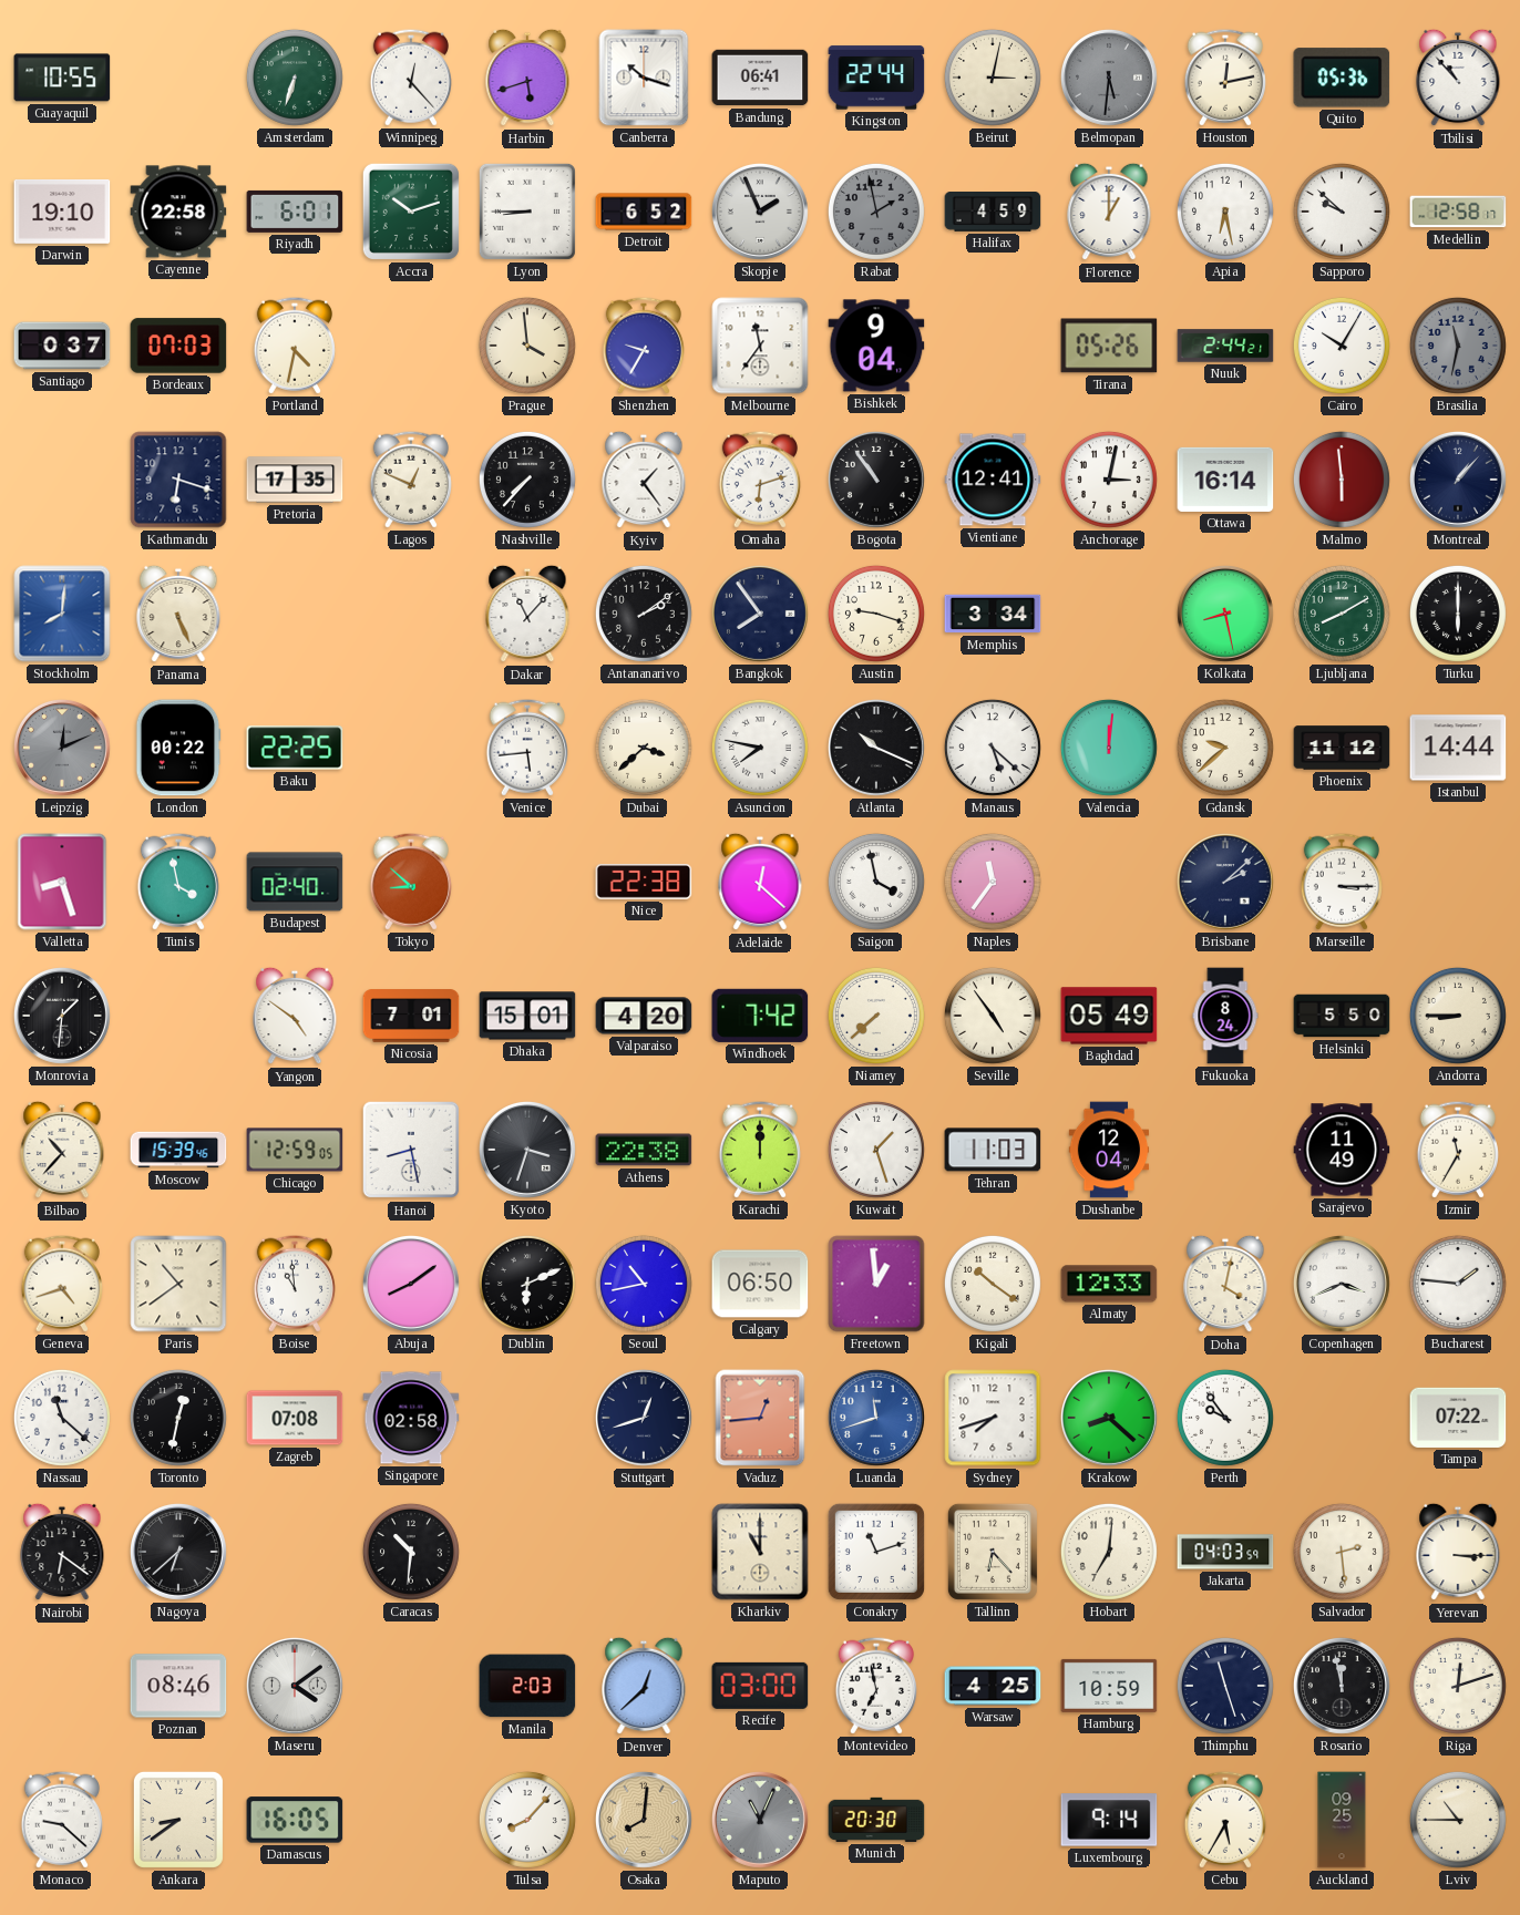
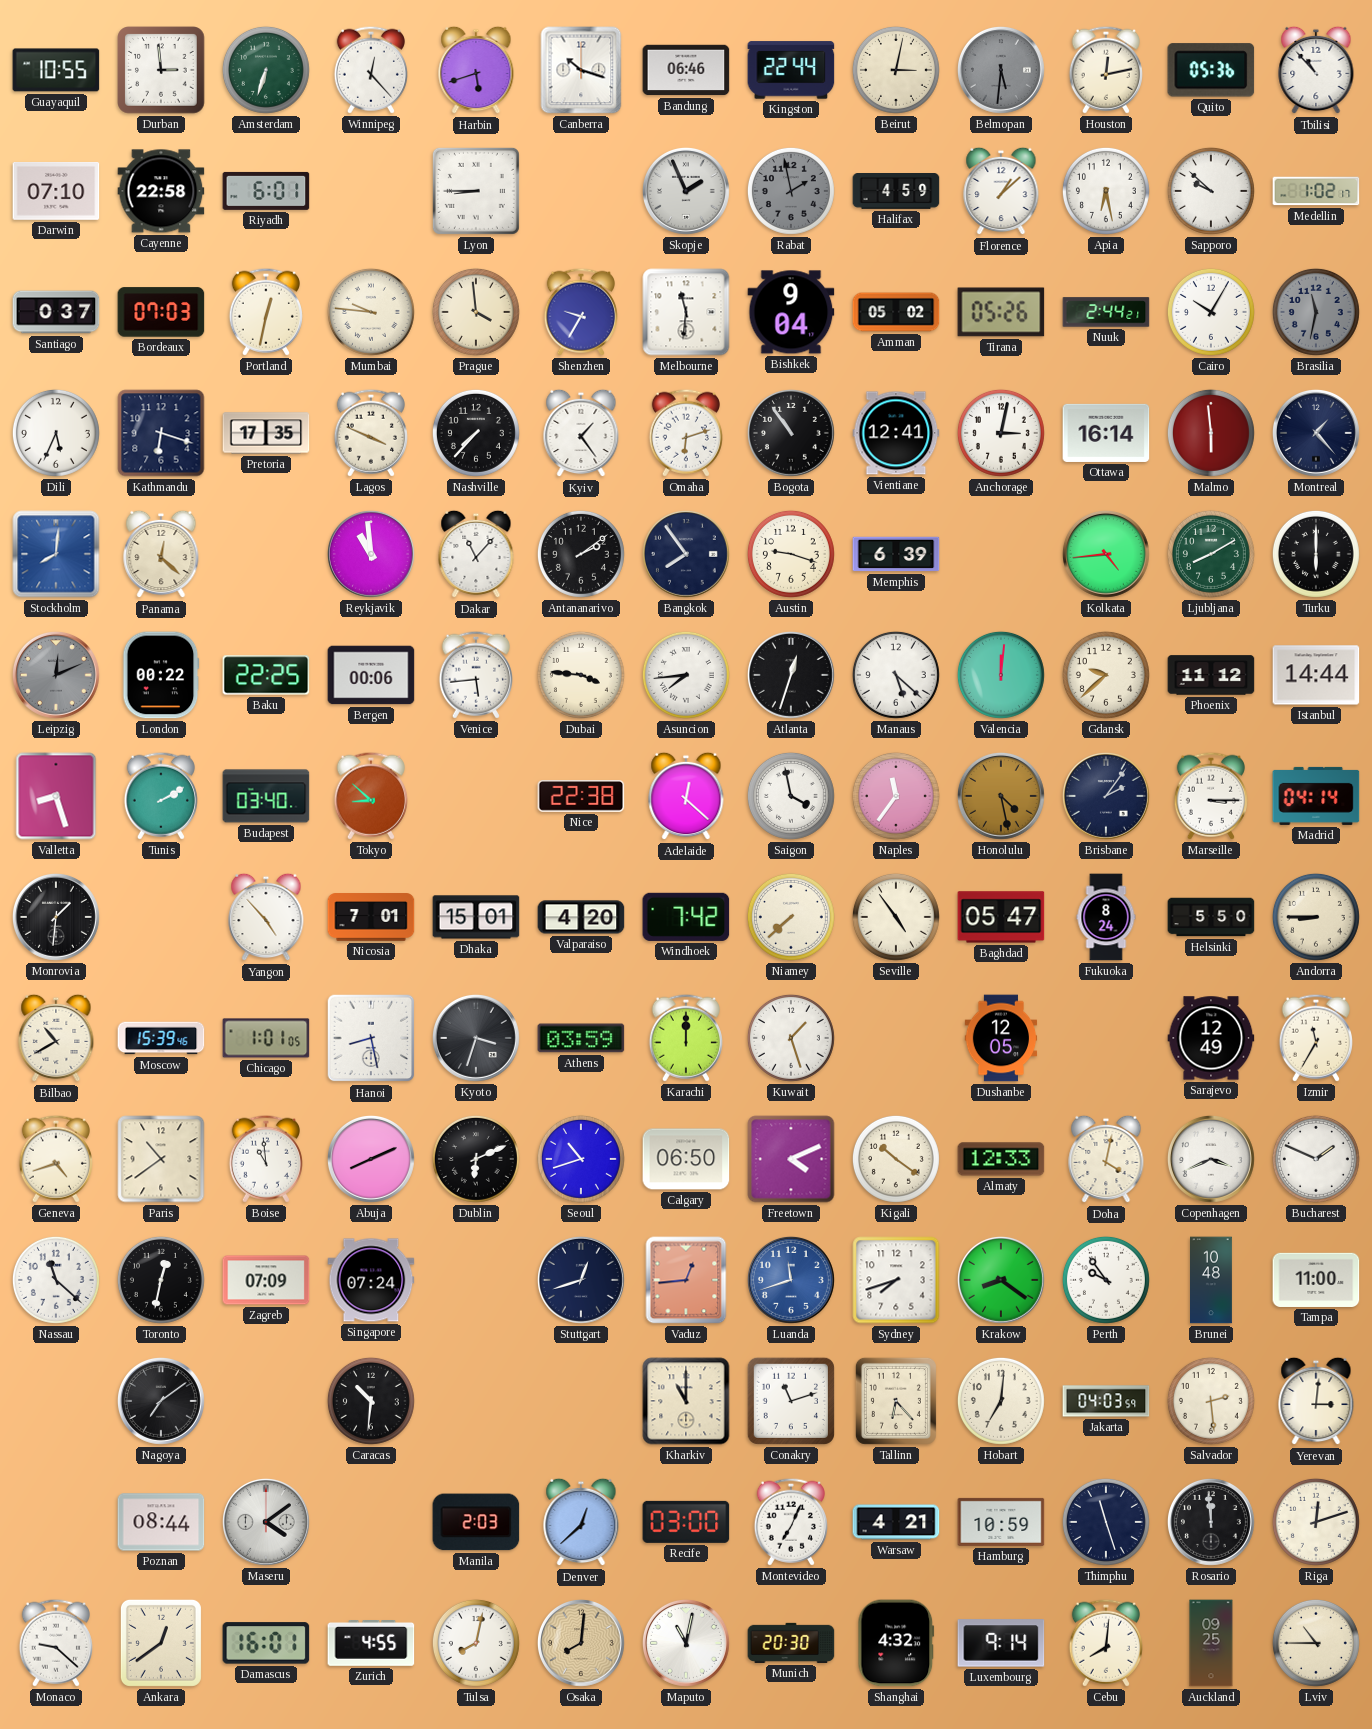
Durban: none -> 2:59
Bandung: 06:41 -> 06:46
Darwin: 19:10 -> 07:10
Accra: 10:12 -> none
Detroit: 6:52 -> none
Florence: 1:00 -> 1:08
Medellin: 12:58 -> 1:02
Portland: 4:32 -> 12:32
Mumbai: none -> 9:46
Melbourne: 11:36 -> 11:31
Amman: none -> 05:02
Dili: none -> 5:34
Lagos: 12:49 -> 3:49
Montreal: 1:07 -> 1:23
Panama: 5:26 -> 12:22
Reykjavik: none -> 10:59
Memphis: 3:34 -> 6:39
Kolkata: 8:28 -> 4:44
Bergen: none -> 00:06
Dubai: 3:38 -> 3:46
Asuncion: 7:47 -> 7:44
Atlanta: 10:19 -> 12:33
Tunis: 3:58 -> 2:10
Budapest: 02:40 -> 03:40
Honolulu: none -> 4:28
Brisbane: 2:08 -> 2:06
Madrid: none -> 04:14
Yangon: 4:51 -> 4:53
Baghdad: 05:49 -> 05:47
Bilbao: 10:37 -> 10:40
Chicago: 12:59 -> 1:01
Athens: 22:38 -> 03:59
Tehran: 11:03 -> none
Dushanbe: 12:04 -> 12:05
Sarajevo: 11:49 -> 12:49
Abuja: 8:09 -> 8:11
Seoul: 10:43 -> 10:42
Freetown: 12:59 -> 4:11
Bucharest: 1:46 -> 1:49
Zagreb: 07:08 -> 07:09
Singapore: 02:58 -> 07:24
Krakow: 8:22 -> 8:21
Brunei: none -> 10:48
Tampa: 07:22 -> 11:00
Nairobi: 6:21 -> none
Nagoya: 6:38 -> 7:09
Yerevan: 3:15 -> 3:01
Poznan: 08:46 -> 08:44
Montevideo: 6:58 -> 7:04
Warsaw: 4:25 -> 4:21
Rosario: 11:58 -> 11:59
Ankara: 8:39 -> 12:39
Damascus: 16:05 -> 16:01
Zurich: none -> 4:55
Tulsa: 8:07 -> 8:02
Maputo: 11:04 -> 11:02
Maputo dial: grey -> white
Shanghai: none -> 4:32
Cebu: 5:35 -> 8:01
